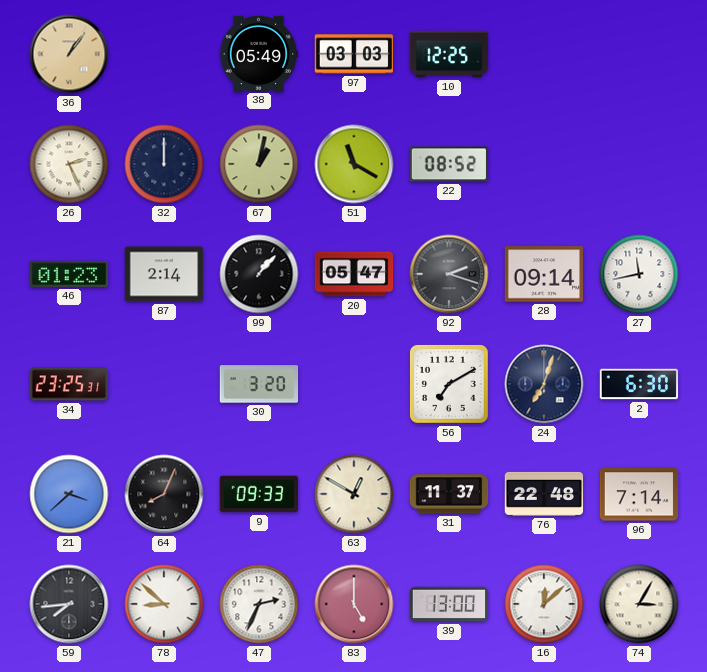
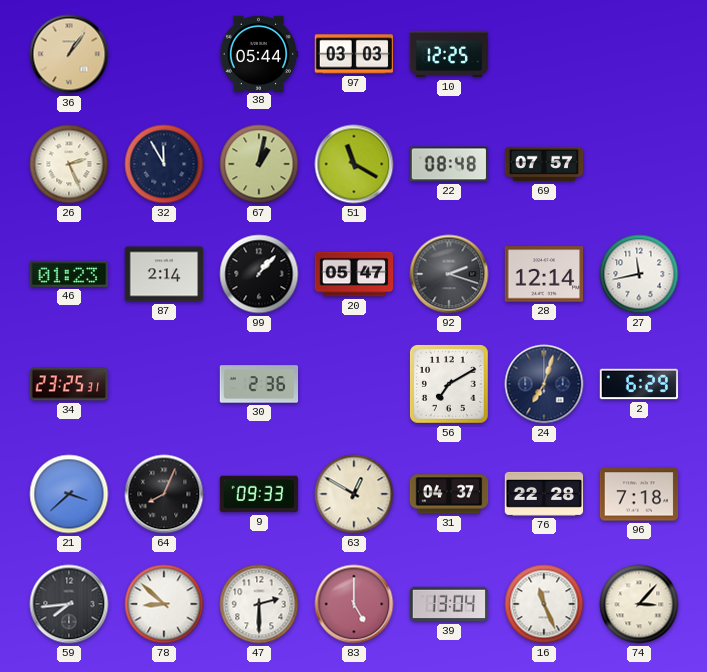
38: 05:49 -> 05:44
32: 12:00 -> 11:55
22: 08:52 -> 08:48
69: none -> 07:57
28: 09:14 -> 12:14
30: 3:20 -> 2:36
2: 6:30 -> 6:29
31: 11:37 -> 04:37
76: 22:48 -> 22:28
96: 7:14 -> 7:18
47: 2:34 -> 2:30
39: 13:00 -> 13:04
16: 12:08 -> 11:26
74: 3:05 -> 3:07
